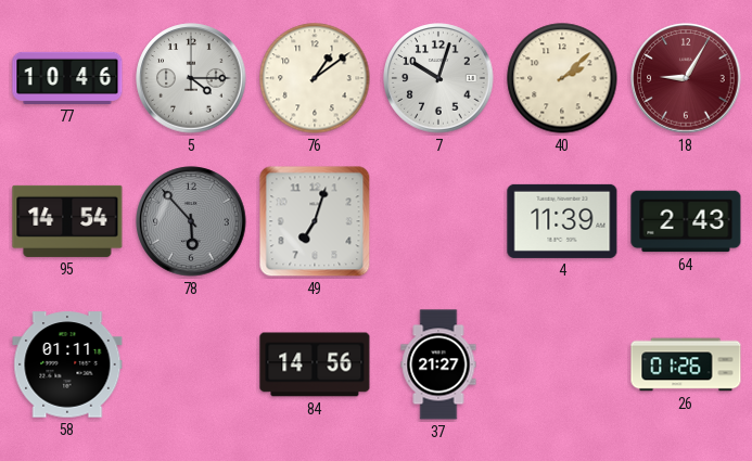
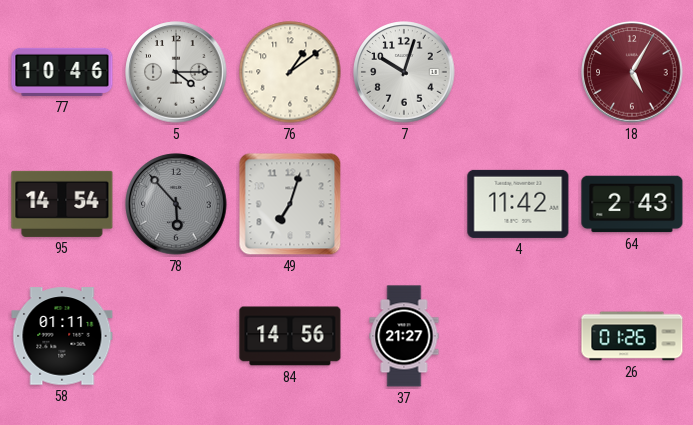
40: 2:08 -> none
18: 9:05 -> 5:05
4: 11:39 -> 11:42
